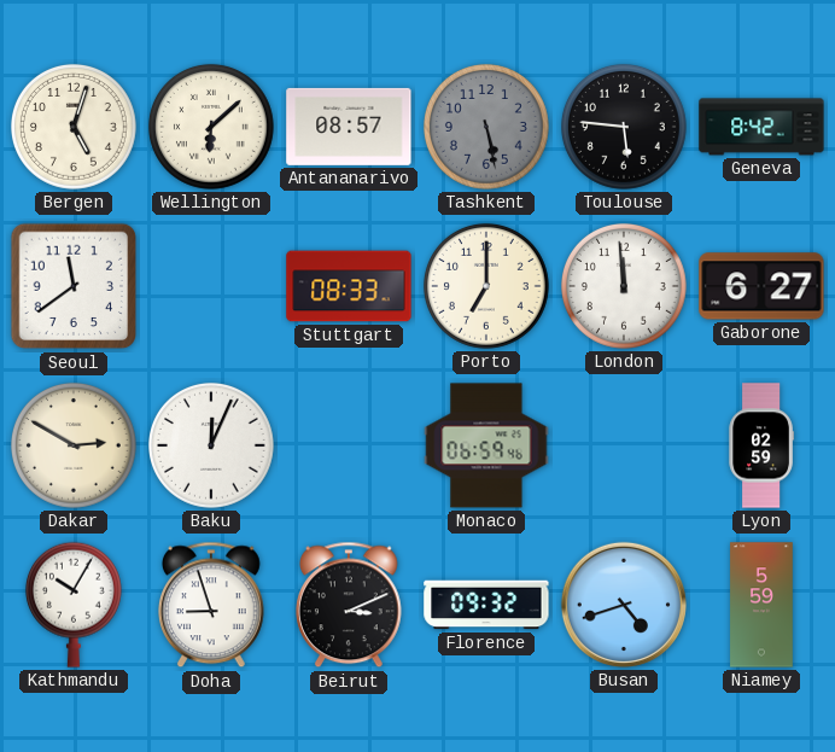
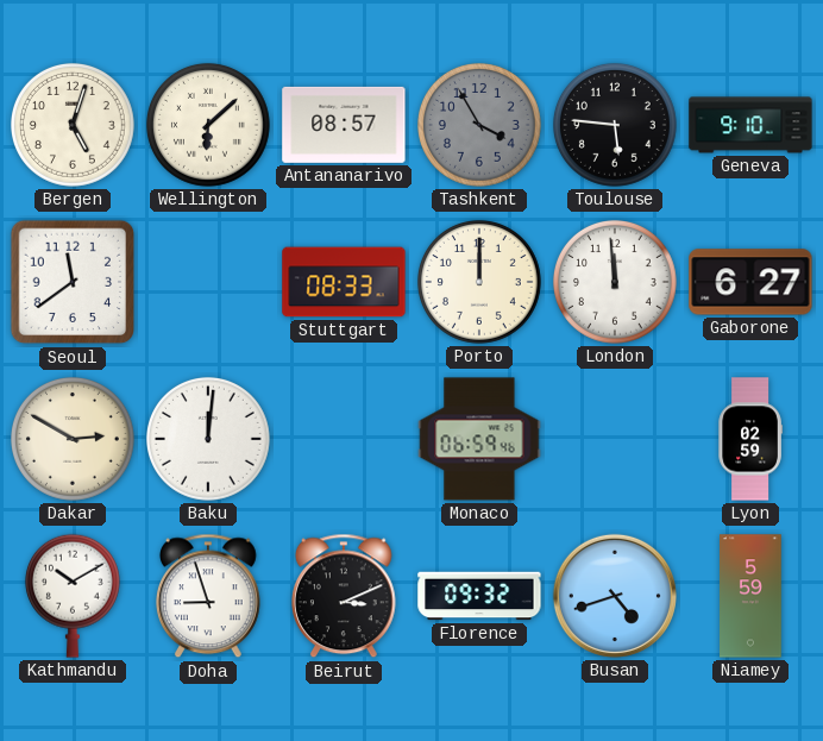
Tashkent: 5:28 -> 3:55
Geneva: 8:42 -> 9:10
Porto: 7:00 -> 12:00
Baku: 12:04 -> 12:01
Kathmandu: 10:05 -> 10:10
